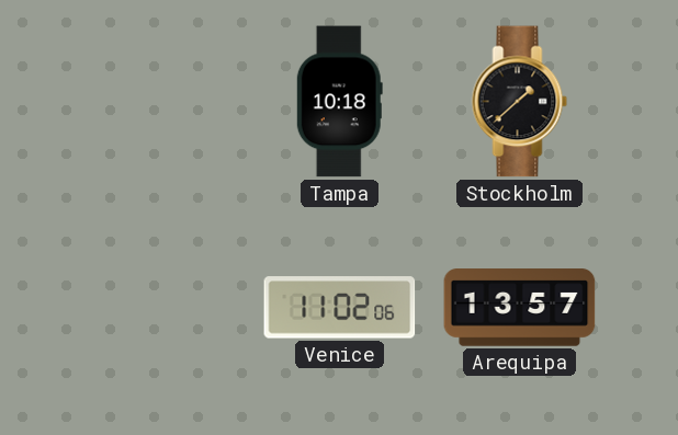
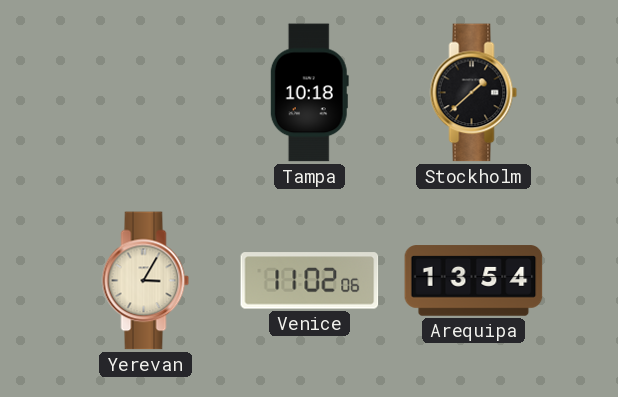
Yerevan: none -> 3:05
Arequipa: 13:57 -> 13:54
